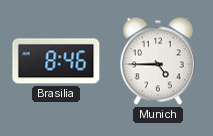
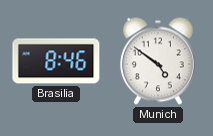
Munich: 4:45 -> 4:51
